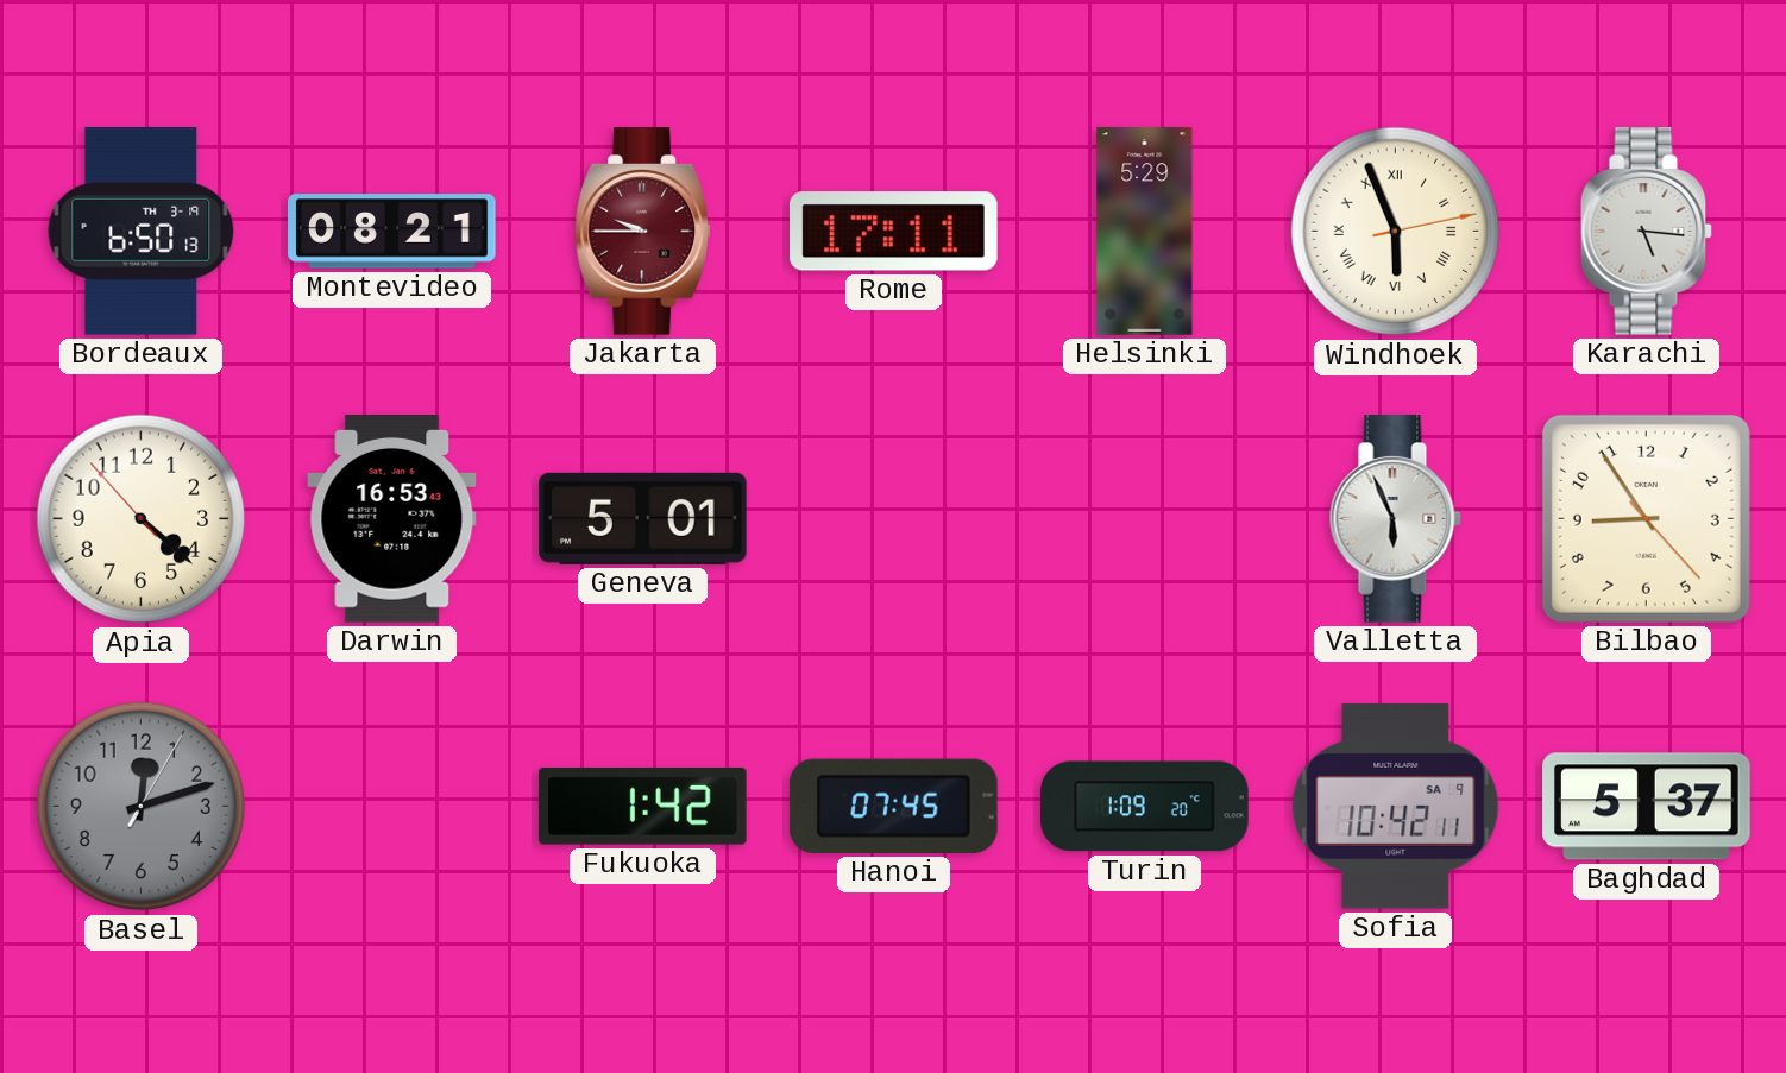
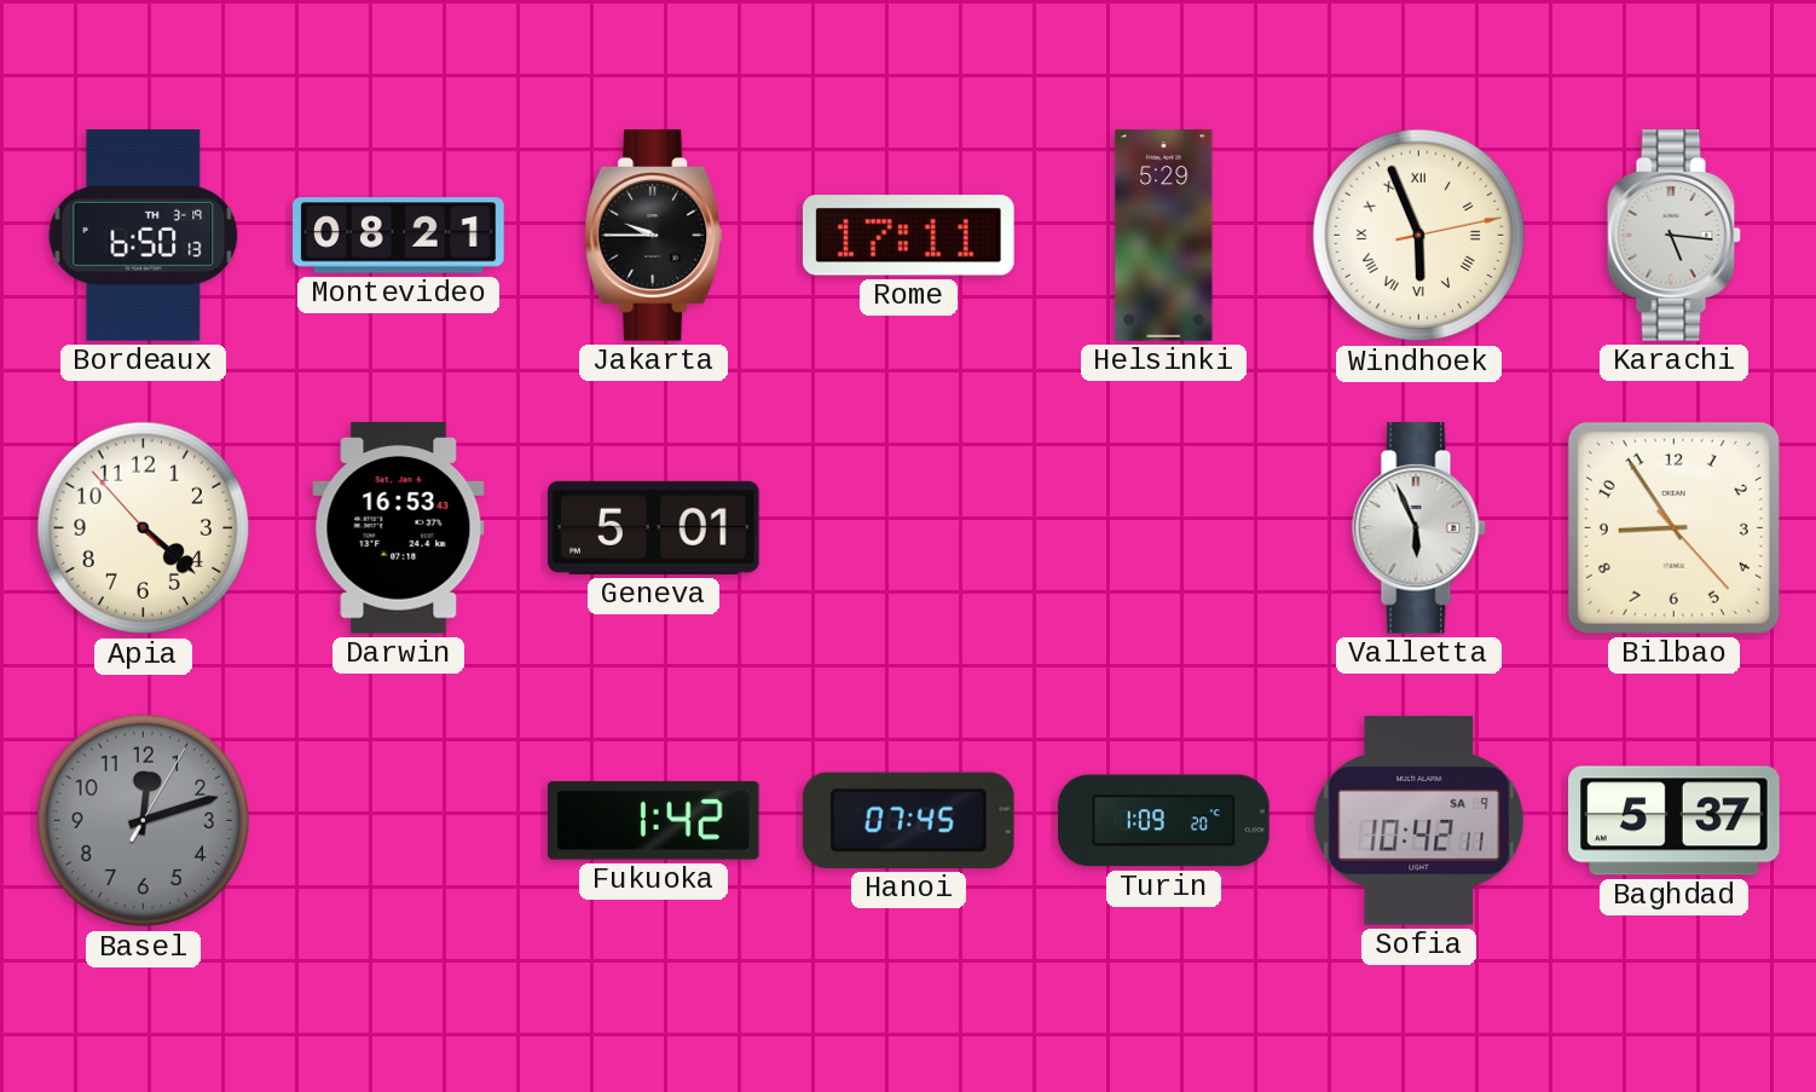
Jakarta dial: burgundy -> black
